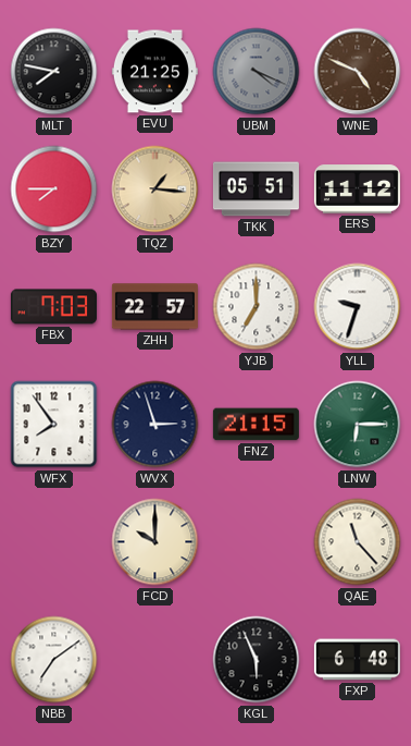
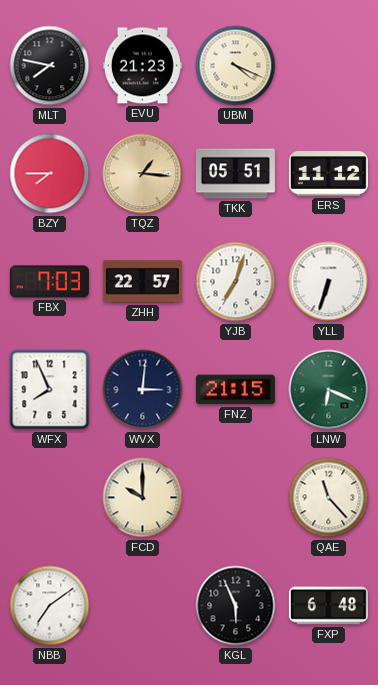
EVU: 21:25 -> 21:23
UBM dial: grey -> cream
WNE: 4:49 -> none
YJB: 7:00 -> 7:03
YLL: 9:33 -> 6:33
WFX: 7:54 -> 7:56
WVX: 2:57 -> 3:01
LNW: 6:15 -> 6:19
